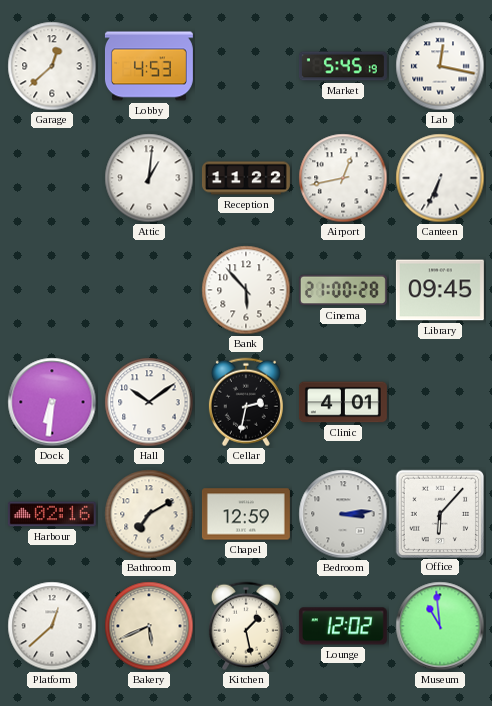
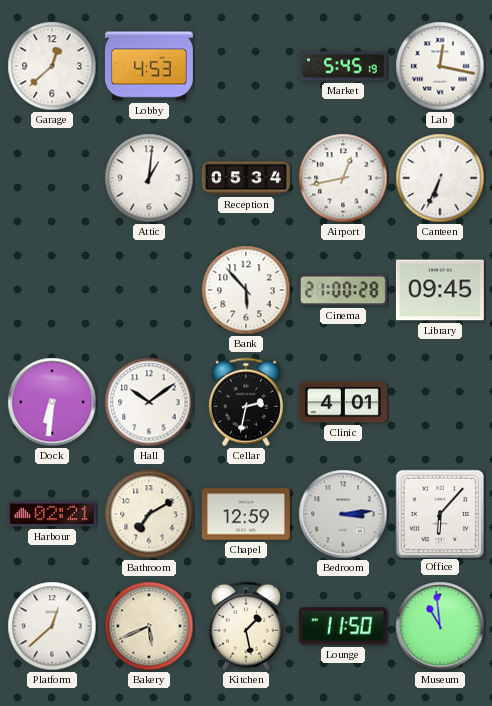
Reception: 11:22 -> 05:34
Harbour: 02:16 -> 02:21
Lounge: 12:02 -> 11:50
